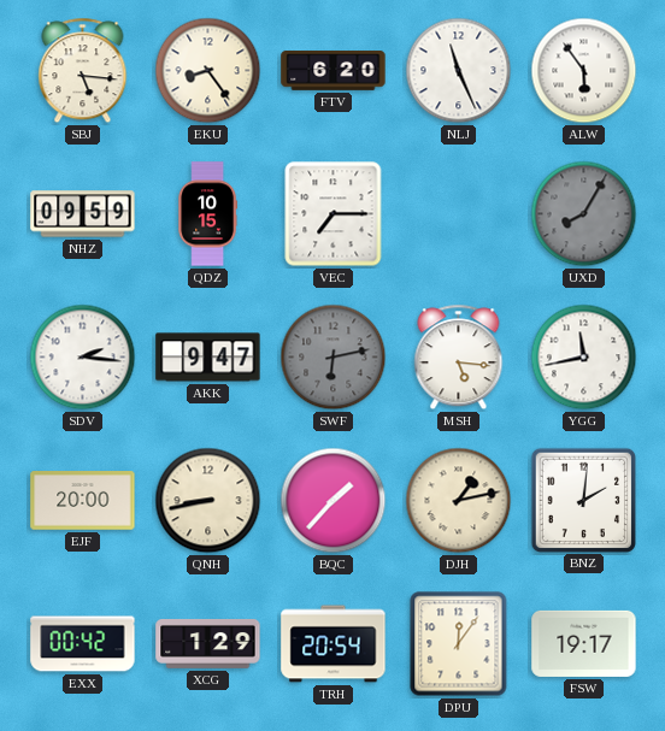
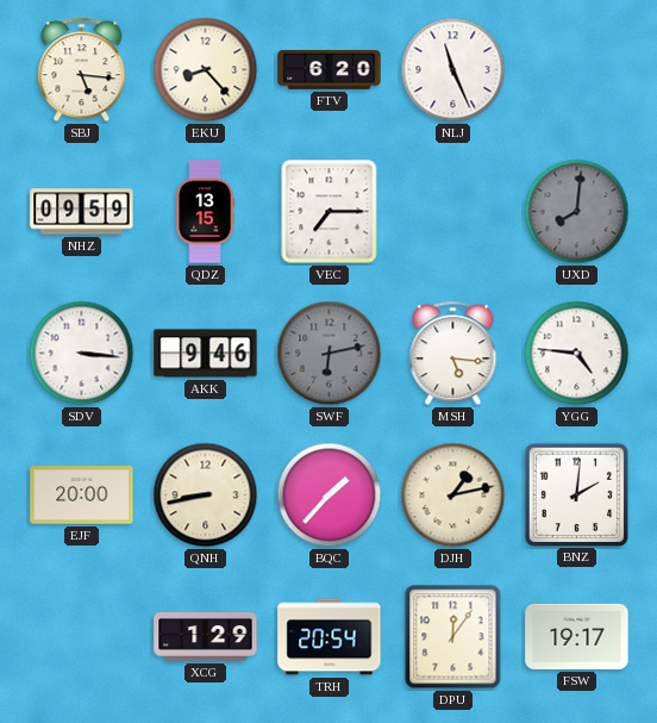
EKU: 8:24 -> 8:23
ALW: 5:54 -> none
QDZ: 10:15 -> 13:15
UXD: 8:05 -> 8:01
SDV: 2:16 -> 3:16
AKK: 9:47 -> 9:46
YGG: 11:43 -> 4:46
EXX: 00:42 -> none
